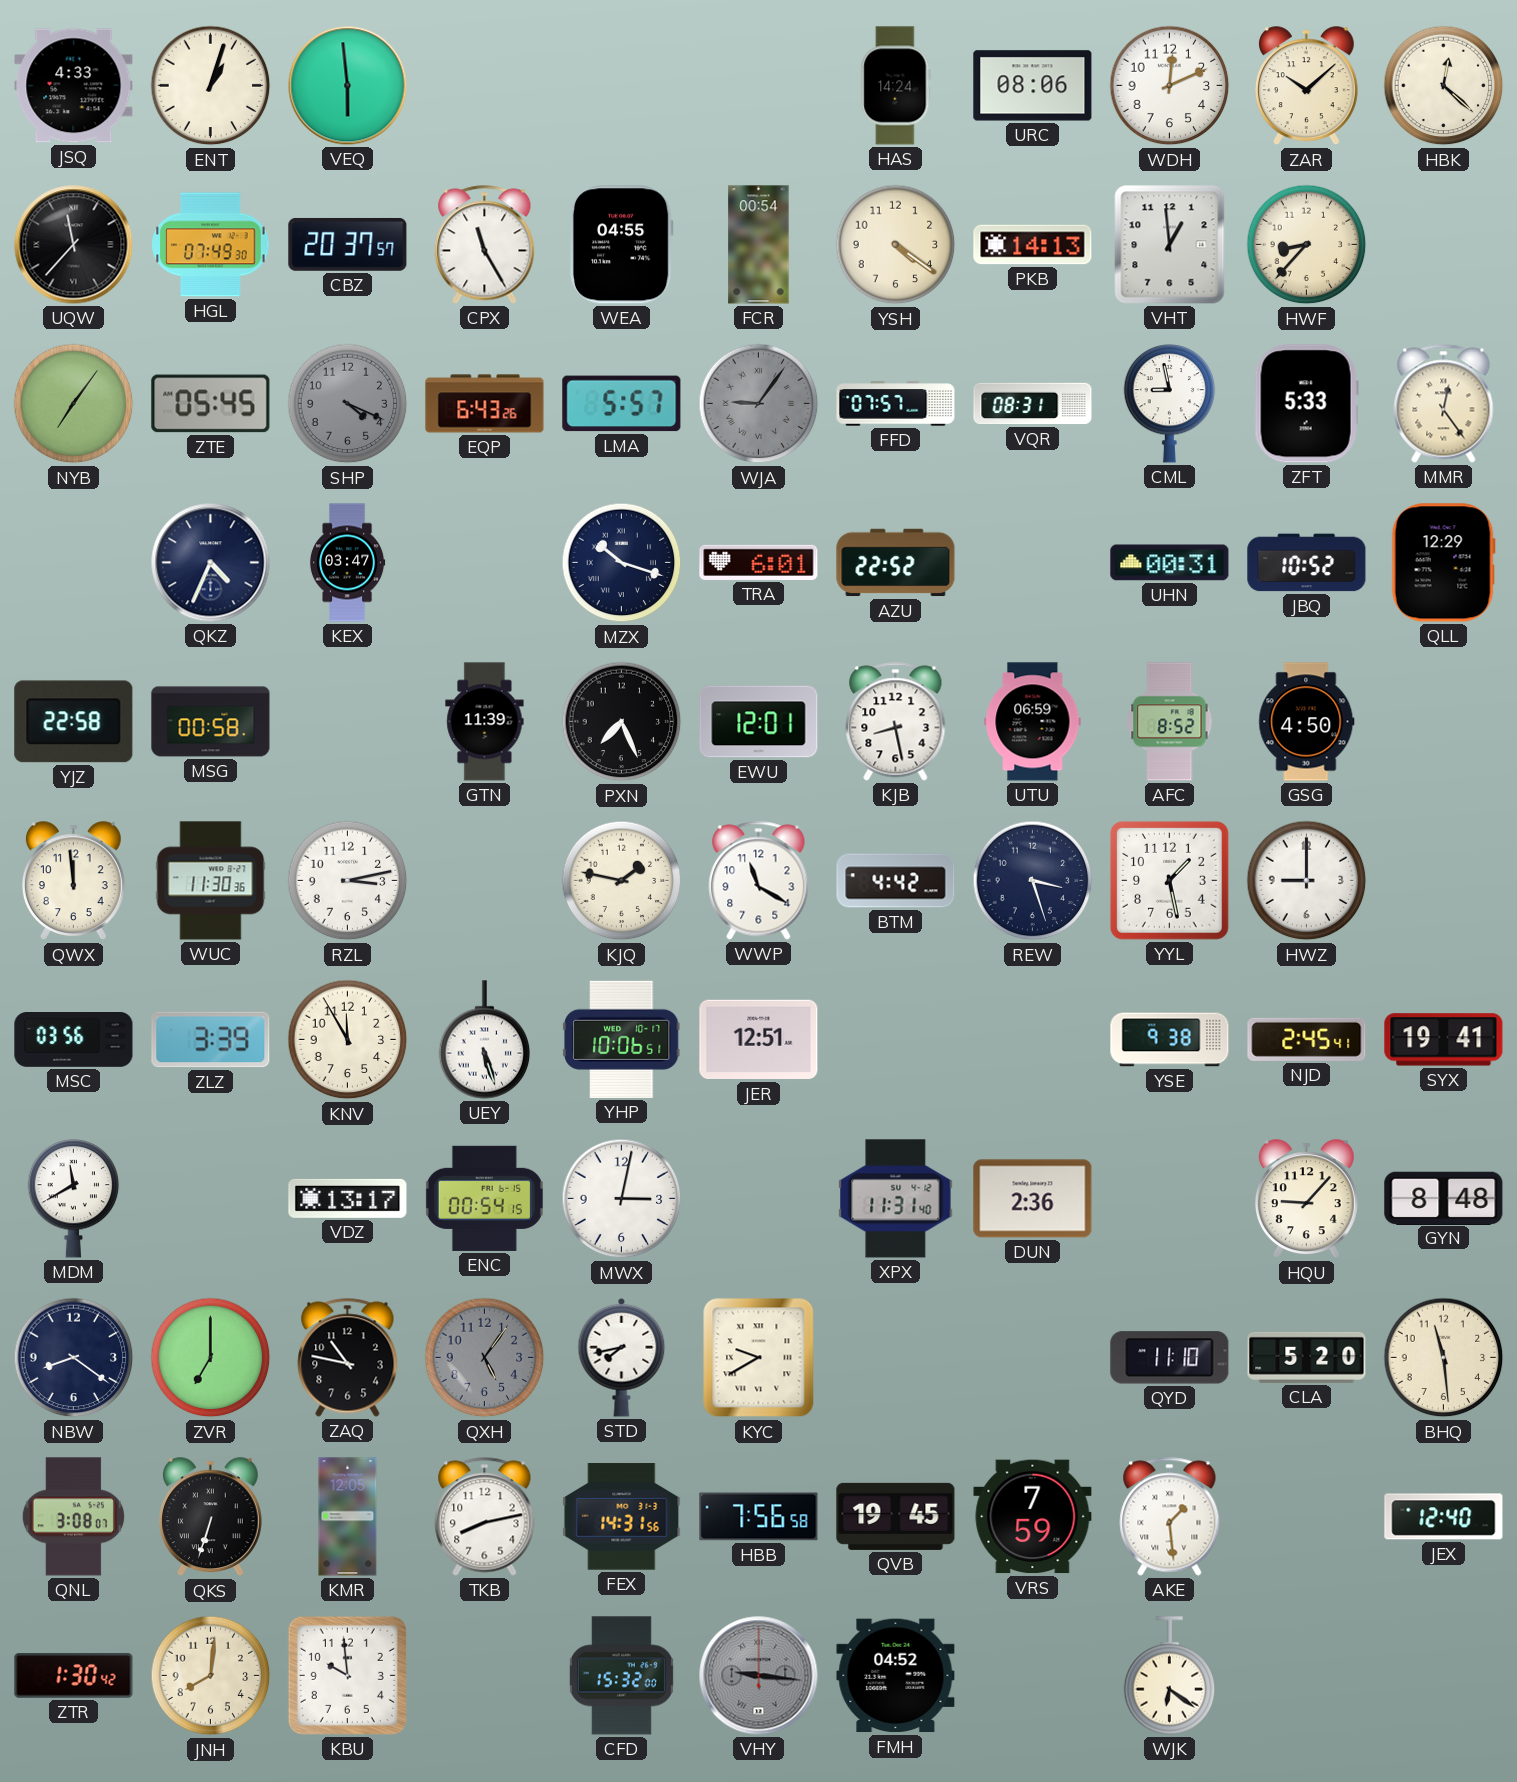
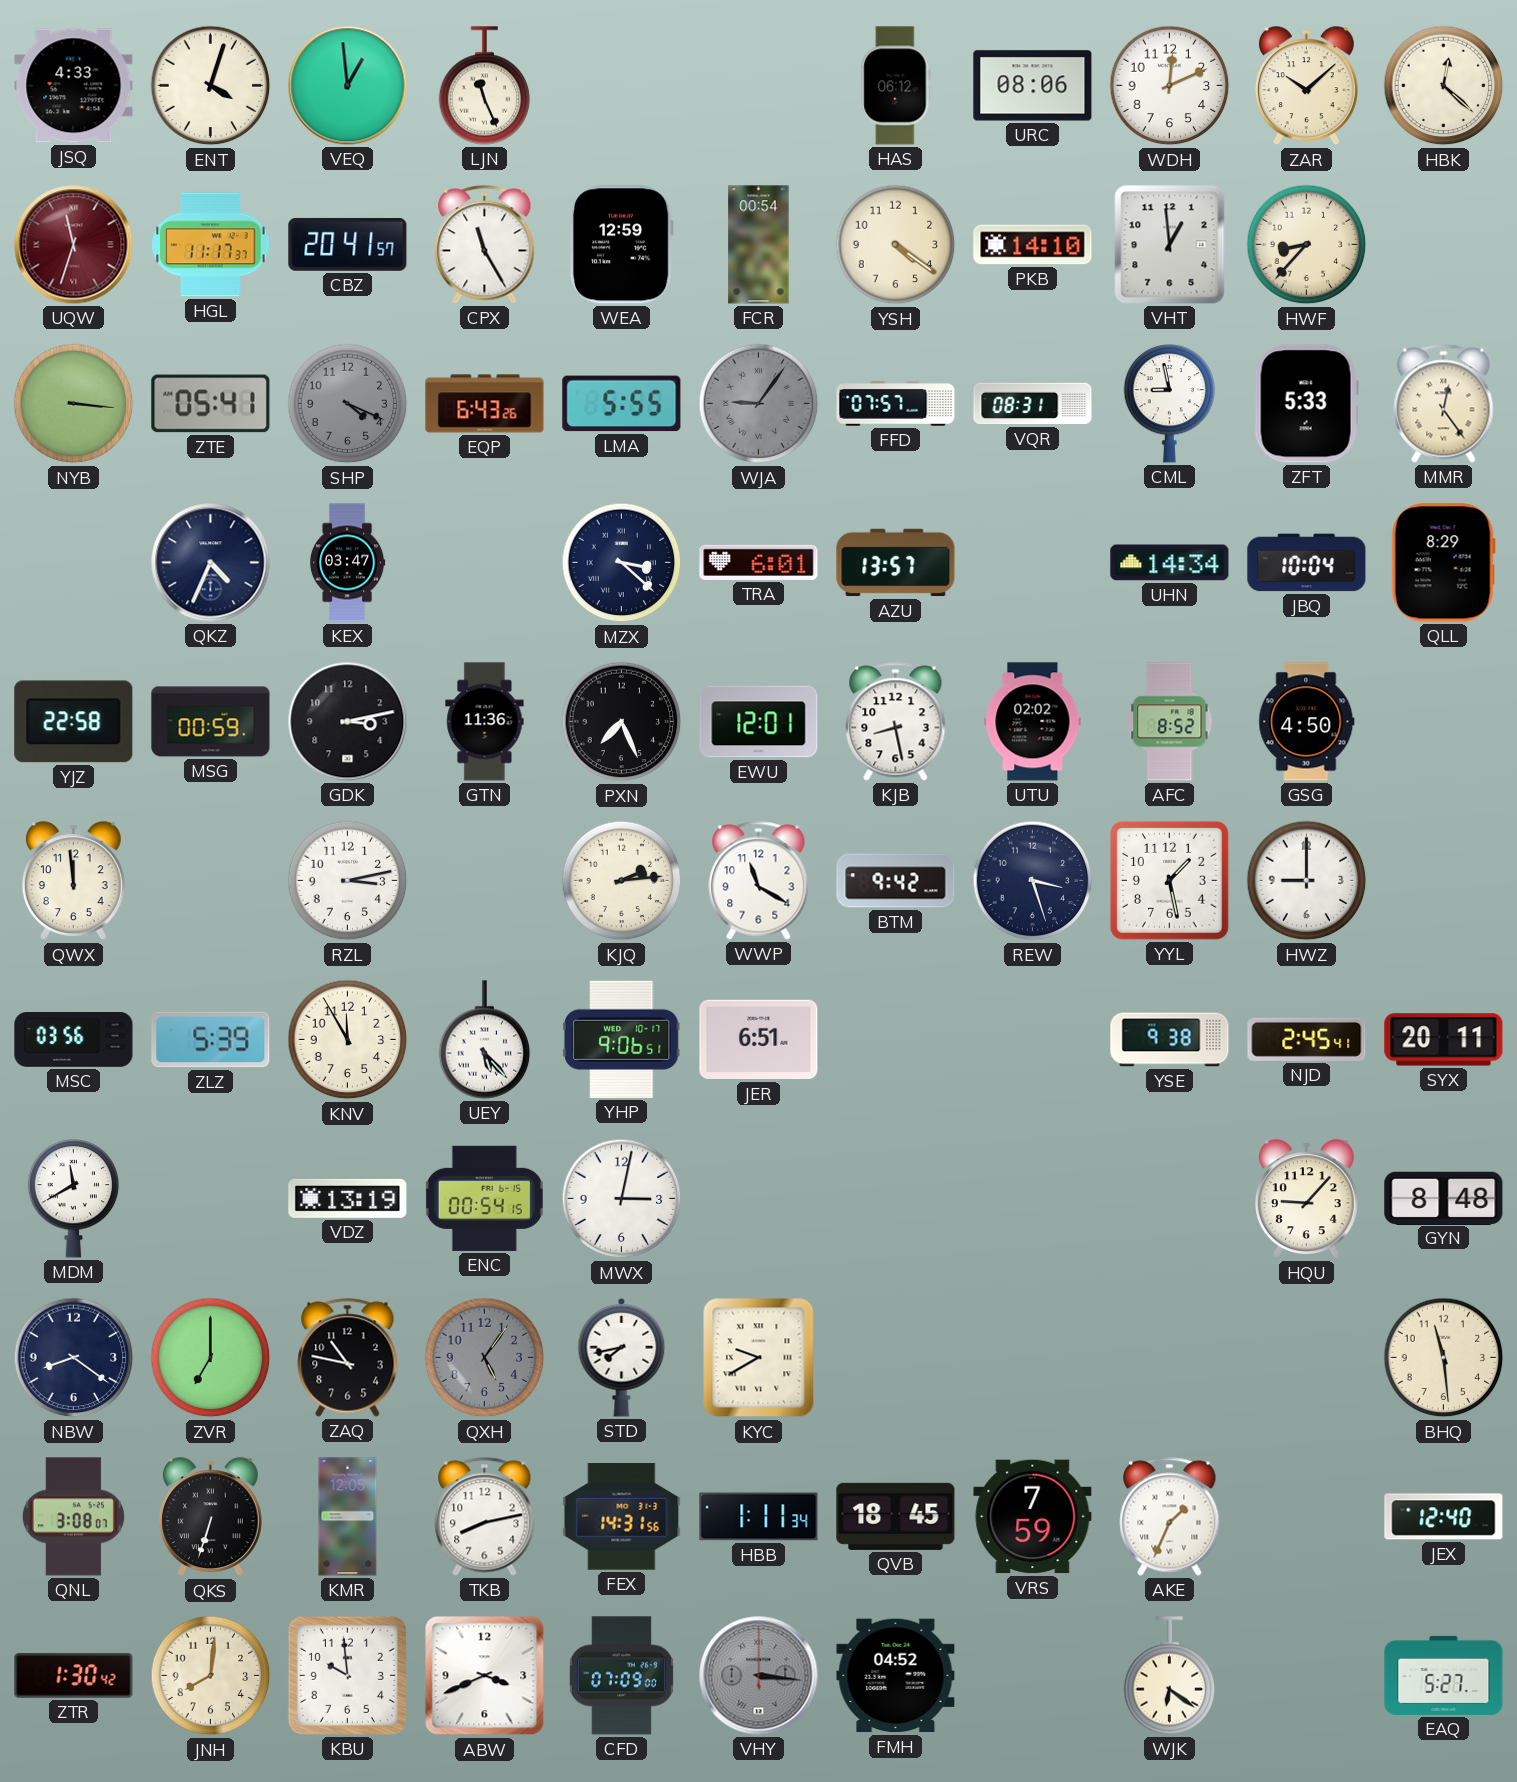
ENT: 1:03 -> 4:03
VEQ: 5:59 -> 12:59
LJN: none -> 11:26
HAS: 14:24 -> 06:12
UQW: 11:37 -> 11:33
UQW dial: black -> burgundy
HGL: 07:49 -> 11:17
CBZ: 20:37 -> 20:41
WEA: 04:55 -> 12:59
PKB: 14:13 -> 14:10
NYB: 7:06 -> 3:16
ZTE: 05:45 -> 05:41
LMA: 5:57 -> 5:55
MZX: 10:18 -> 3:22
AZU: 22:52 -> 13:57
UHN: 00:31 -> 14:34
JBQ: 10:52 -> 10:04
QLL: 12:29 -> 8:29
MSG: 00:58 -> 00:59
GDK: none -> 3:13
GTN: 11:39 -> 11:36
UTU: 06:59 -> 02:02
WUC: 11:30 -> none
KJQ: 1:47 -> 2:14
BTM: 4:42 -> 9:42
ZLZ: 3:39 -> 5:39
UEY: 5:27 -> 5:23
YHP: 10:06 -> 9:06
JER: 12:51 -> 6:51
SYX: 19:41 -> 20:11
VDZ: 13:17 -> 13:19
XPX: 11:31 -> none
DUN: 2:36 -> none
QYD: 11:10 -> none
CLA: 5:20 -> none
HBB: 7:56 -> 1:11
QVB: 19:45 -> 18:45
AKE: 1:29 -> 1:34
ABW: none -> 3:41
CFD: 15:32 -> 07:09
VHY: 9:16 -> 3:16
EAQ: none -> 5:27
